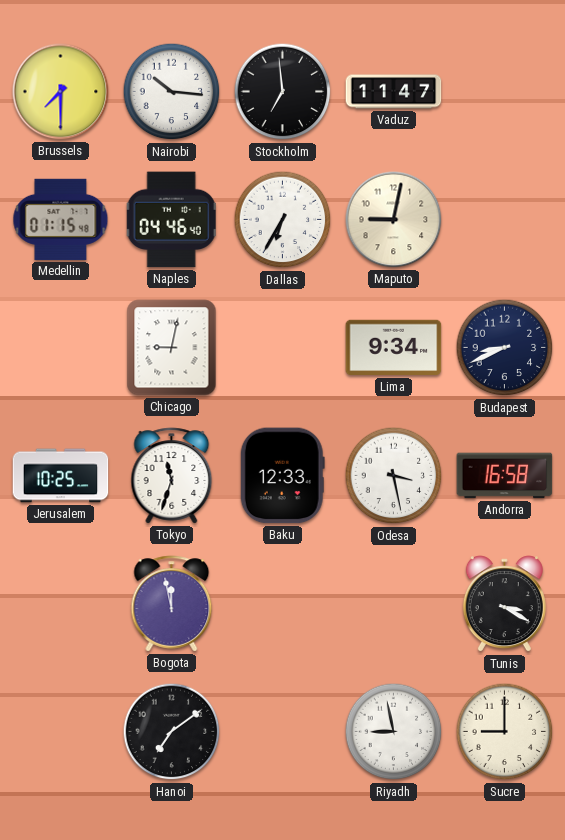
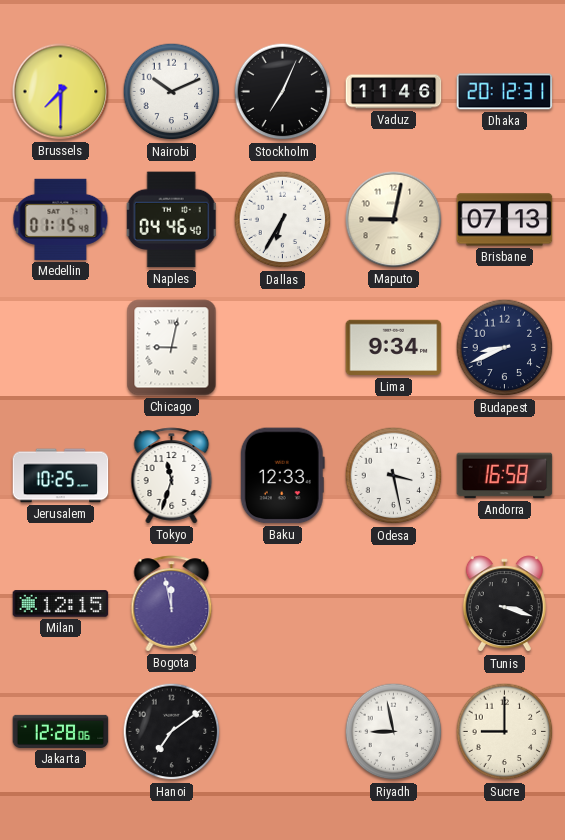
Nairobi: 10:16 -> 10:11
Stockholm: 6:59 -> 7:04
Vaduz: 11:47 -> 11:46
Dhaka: none -> 20:12
Brisbane: none -> 07:13
Milan: none -> 12:15
Tunis: 3:20 -> 3:18
Jakarta: none -> 12:28
